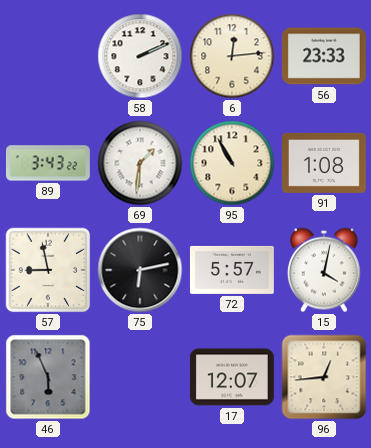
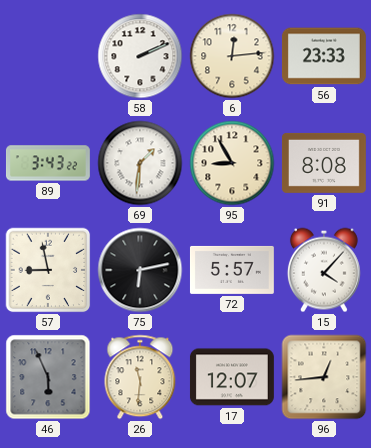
95: 10:55 -> 8:55
91: 1:08 -> 8:08
15: 4:02 -> 4:07
26: none -> 11:31
